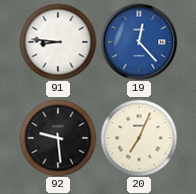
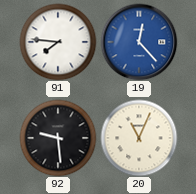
91: 8:46 -> 7:46
20: 7:04 -> 11:04
